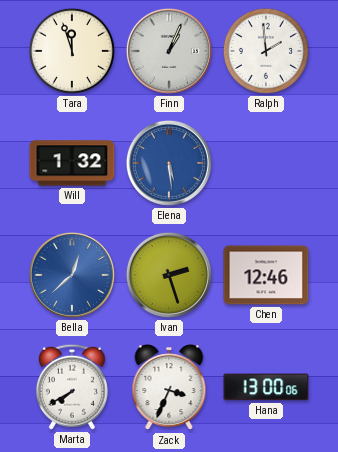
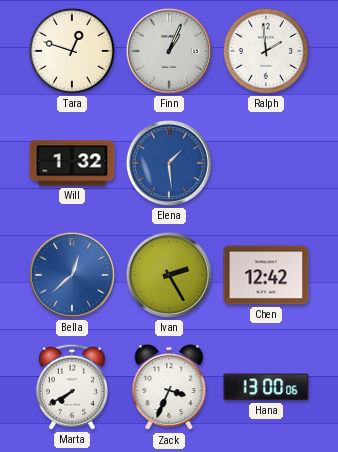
Tara: 11:57 -> 12:48
Elena: 5:29 -> 1:29
Ivan: 2:27 -> 2:25
Chen: 12:46 -> 12:42
